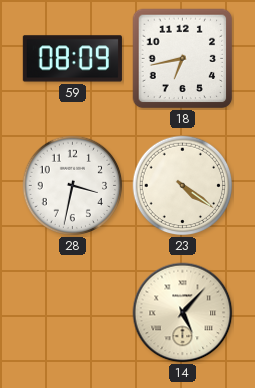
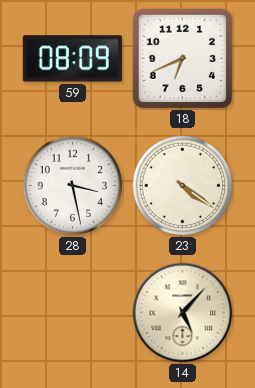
18: 6:43 -> 6:41
28: 3:32 -> 3:28
